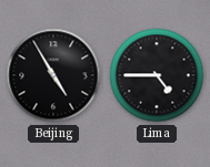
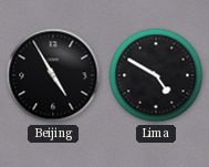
Lima: 4:45 -> 4:50
